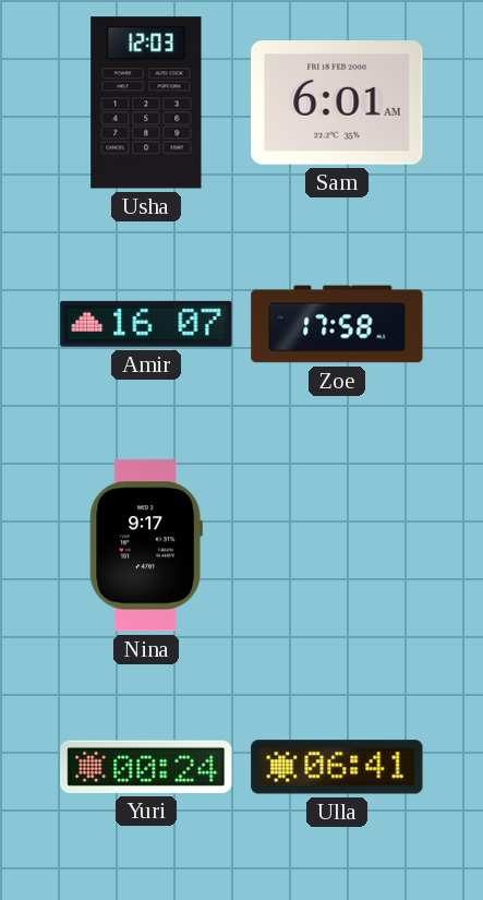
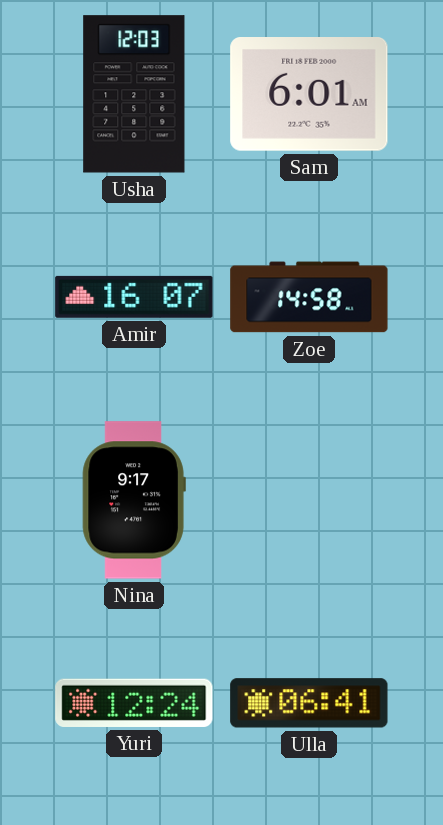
Zoe: 17:58 -> 14:58
Yuri: 00:24 -> 12:24
